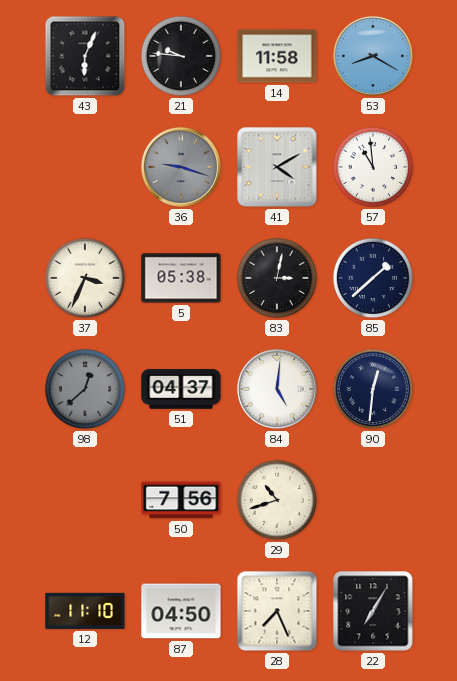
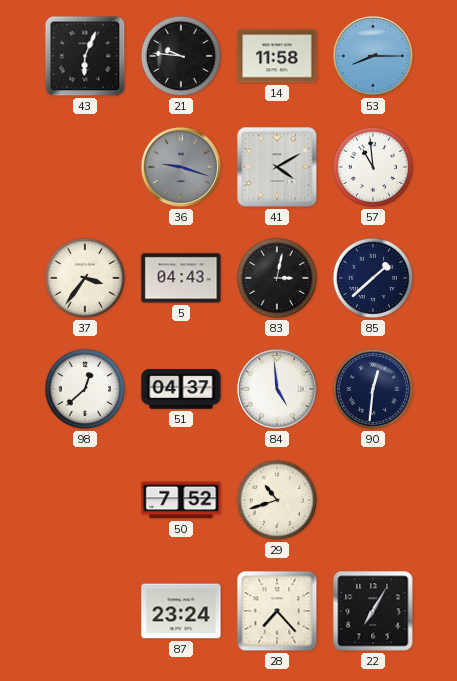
53: 8:20 -> 8:15
37: 3:34 -> 3:36
5: 05:38 -> 04:43
98 dial: grey -> white
84: 5:01 -> 4:59
50: 7:56 -> 7:52
12: 11:10 -> none
87: 04:50 -> 23:24
28: 7:26 -> 7:23
